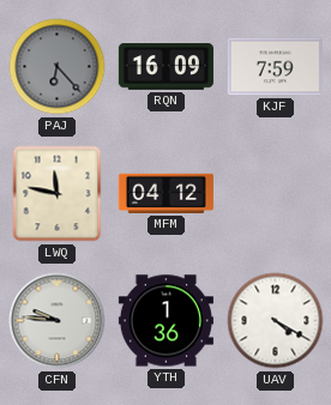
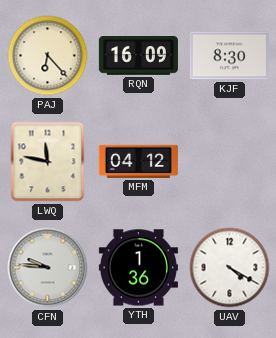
PAJ dial: grey -> cream
KJF: 7:59 -> 8:30
